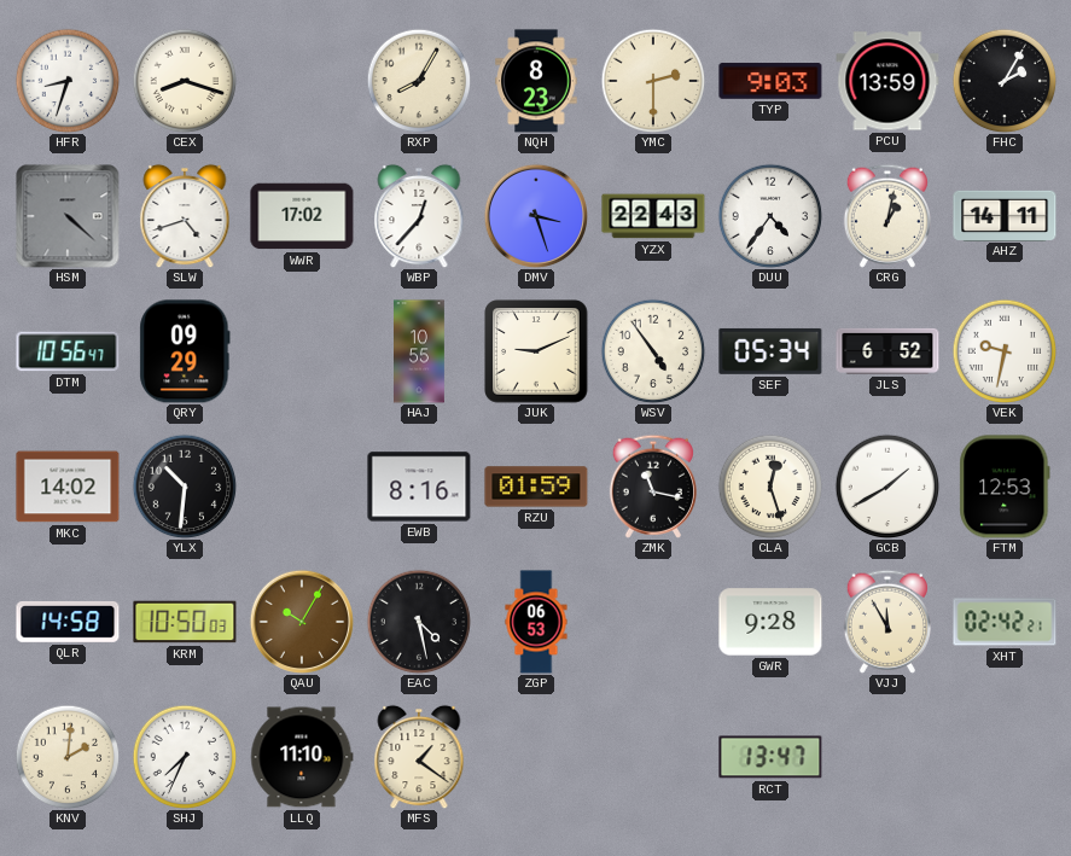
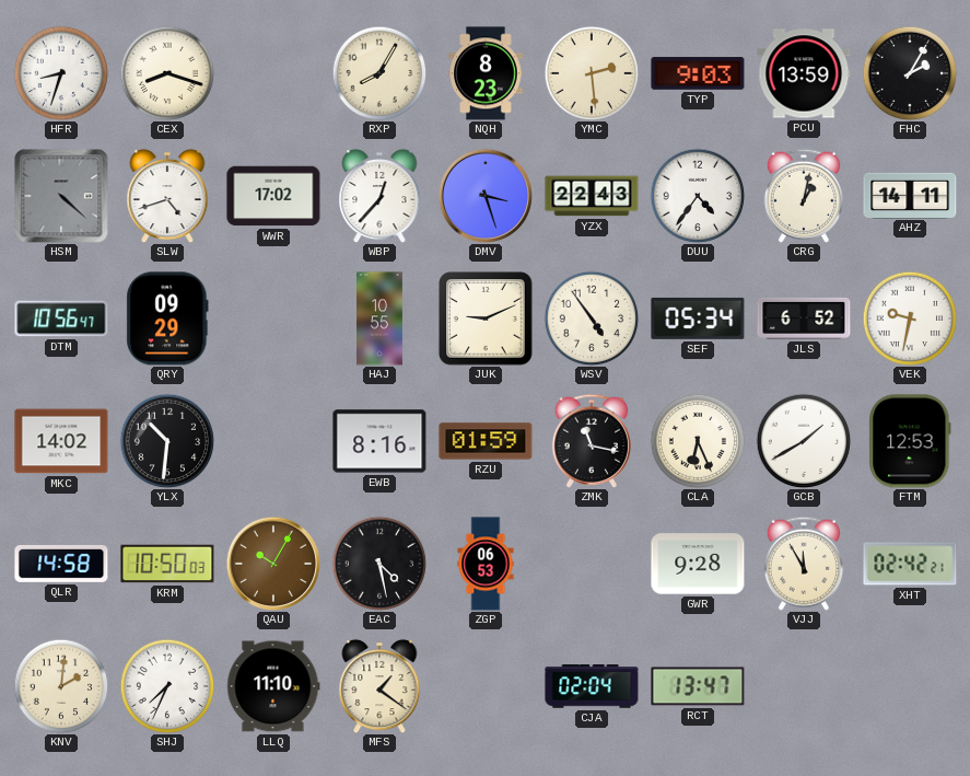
YMC: 2:30 -> 2:29
CLA: 12:27 -> 6:26
CJA: none -> 02:04
